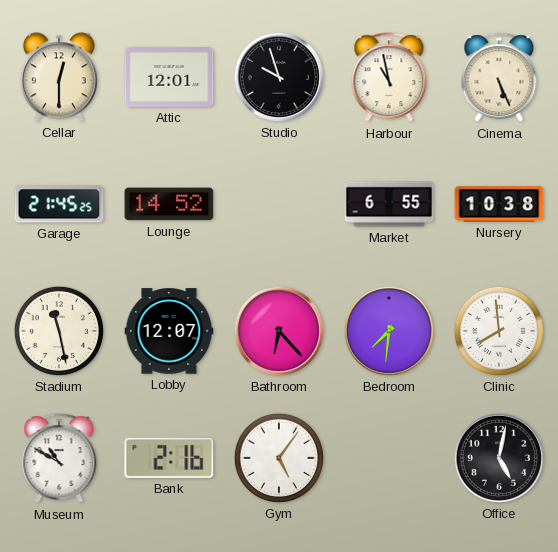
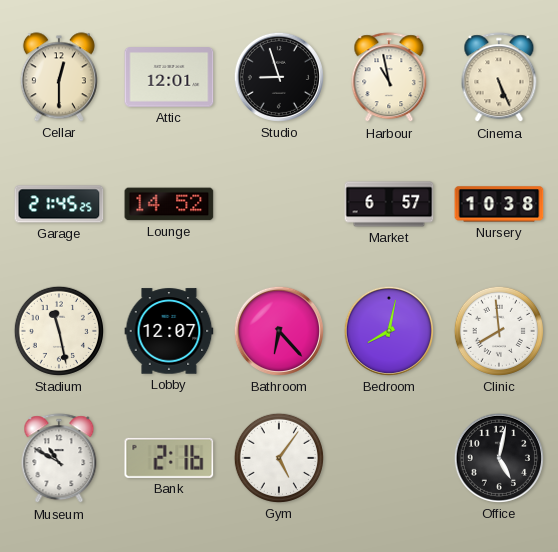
Studio: 9:57 -> 8:57
Market: 6:55 -> 6:57
Bedroom: 7:31 -> 8:02
